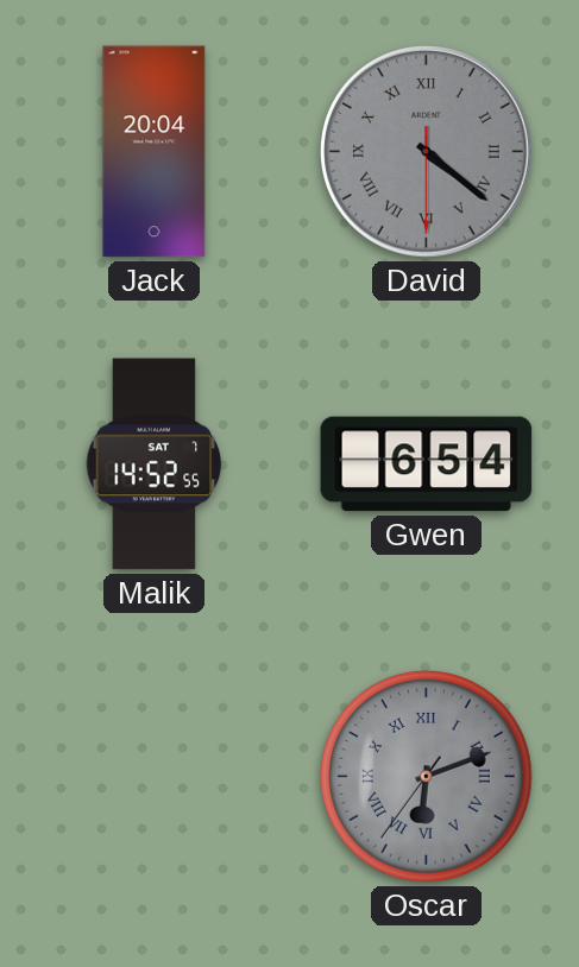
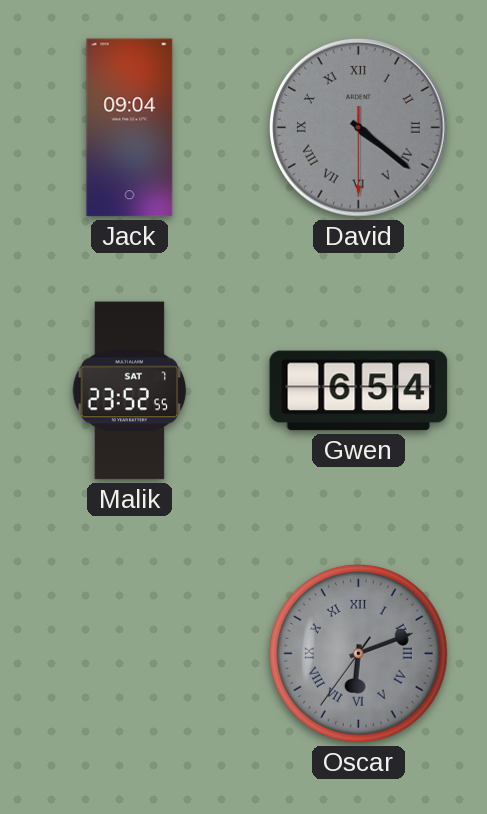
Jack: 20:04 -> 09:04
Malik: 14:52 -> 23:52
